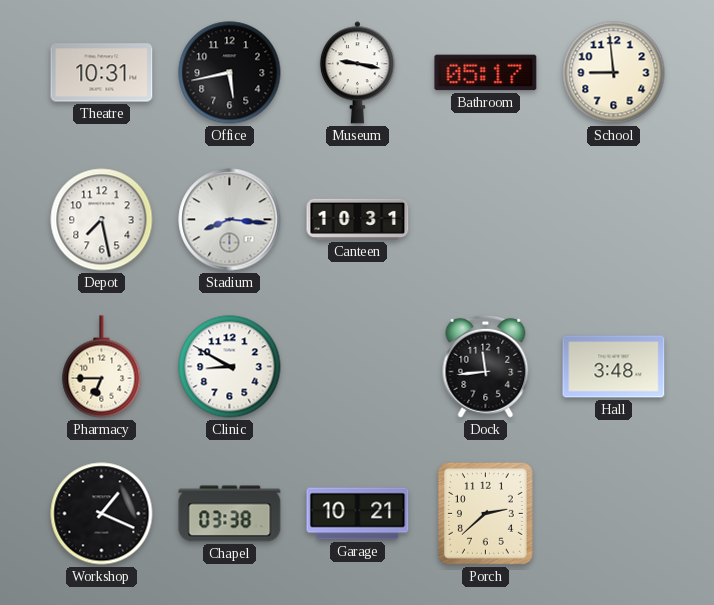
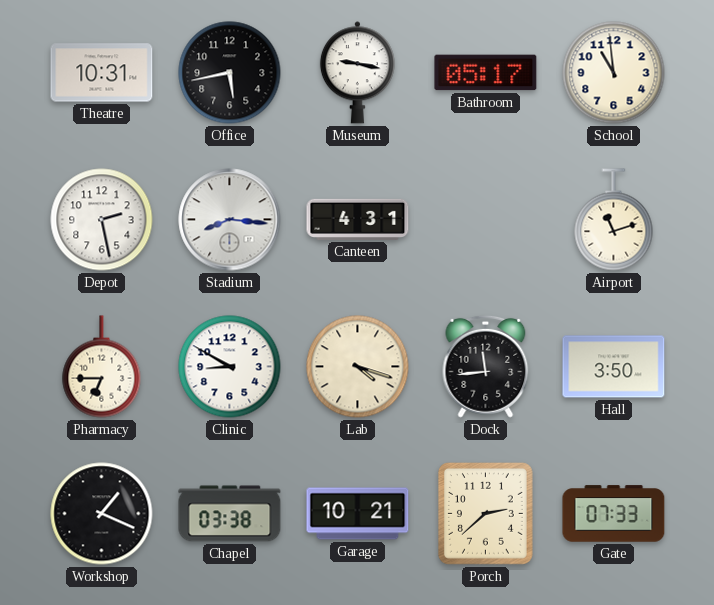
School: 8:59 -> 10:59
Depot: 7:28 -> 2:28
Canteen: 10:31 -> 4:31
Airport: none -> 11:12
Lab: none -> 4:18
Hall: 3:48 -> 3:50
Gate: none -> 07:33
